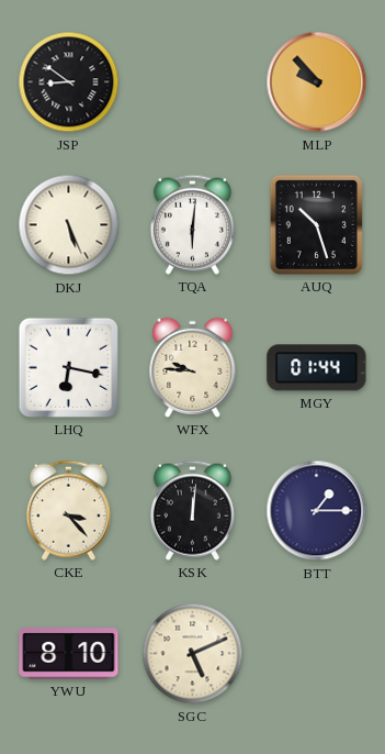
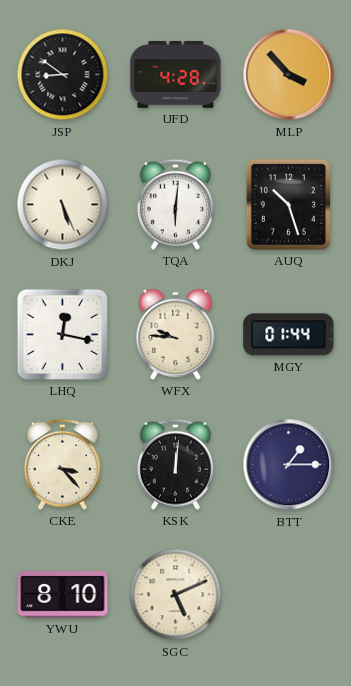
UFD: none -> 4:28
MLP: 9:53 -> 3:53
LHQ: 6:17 -> 12:17
